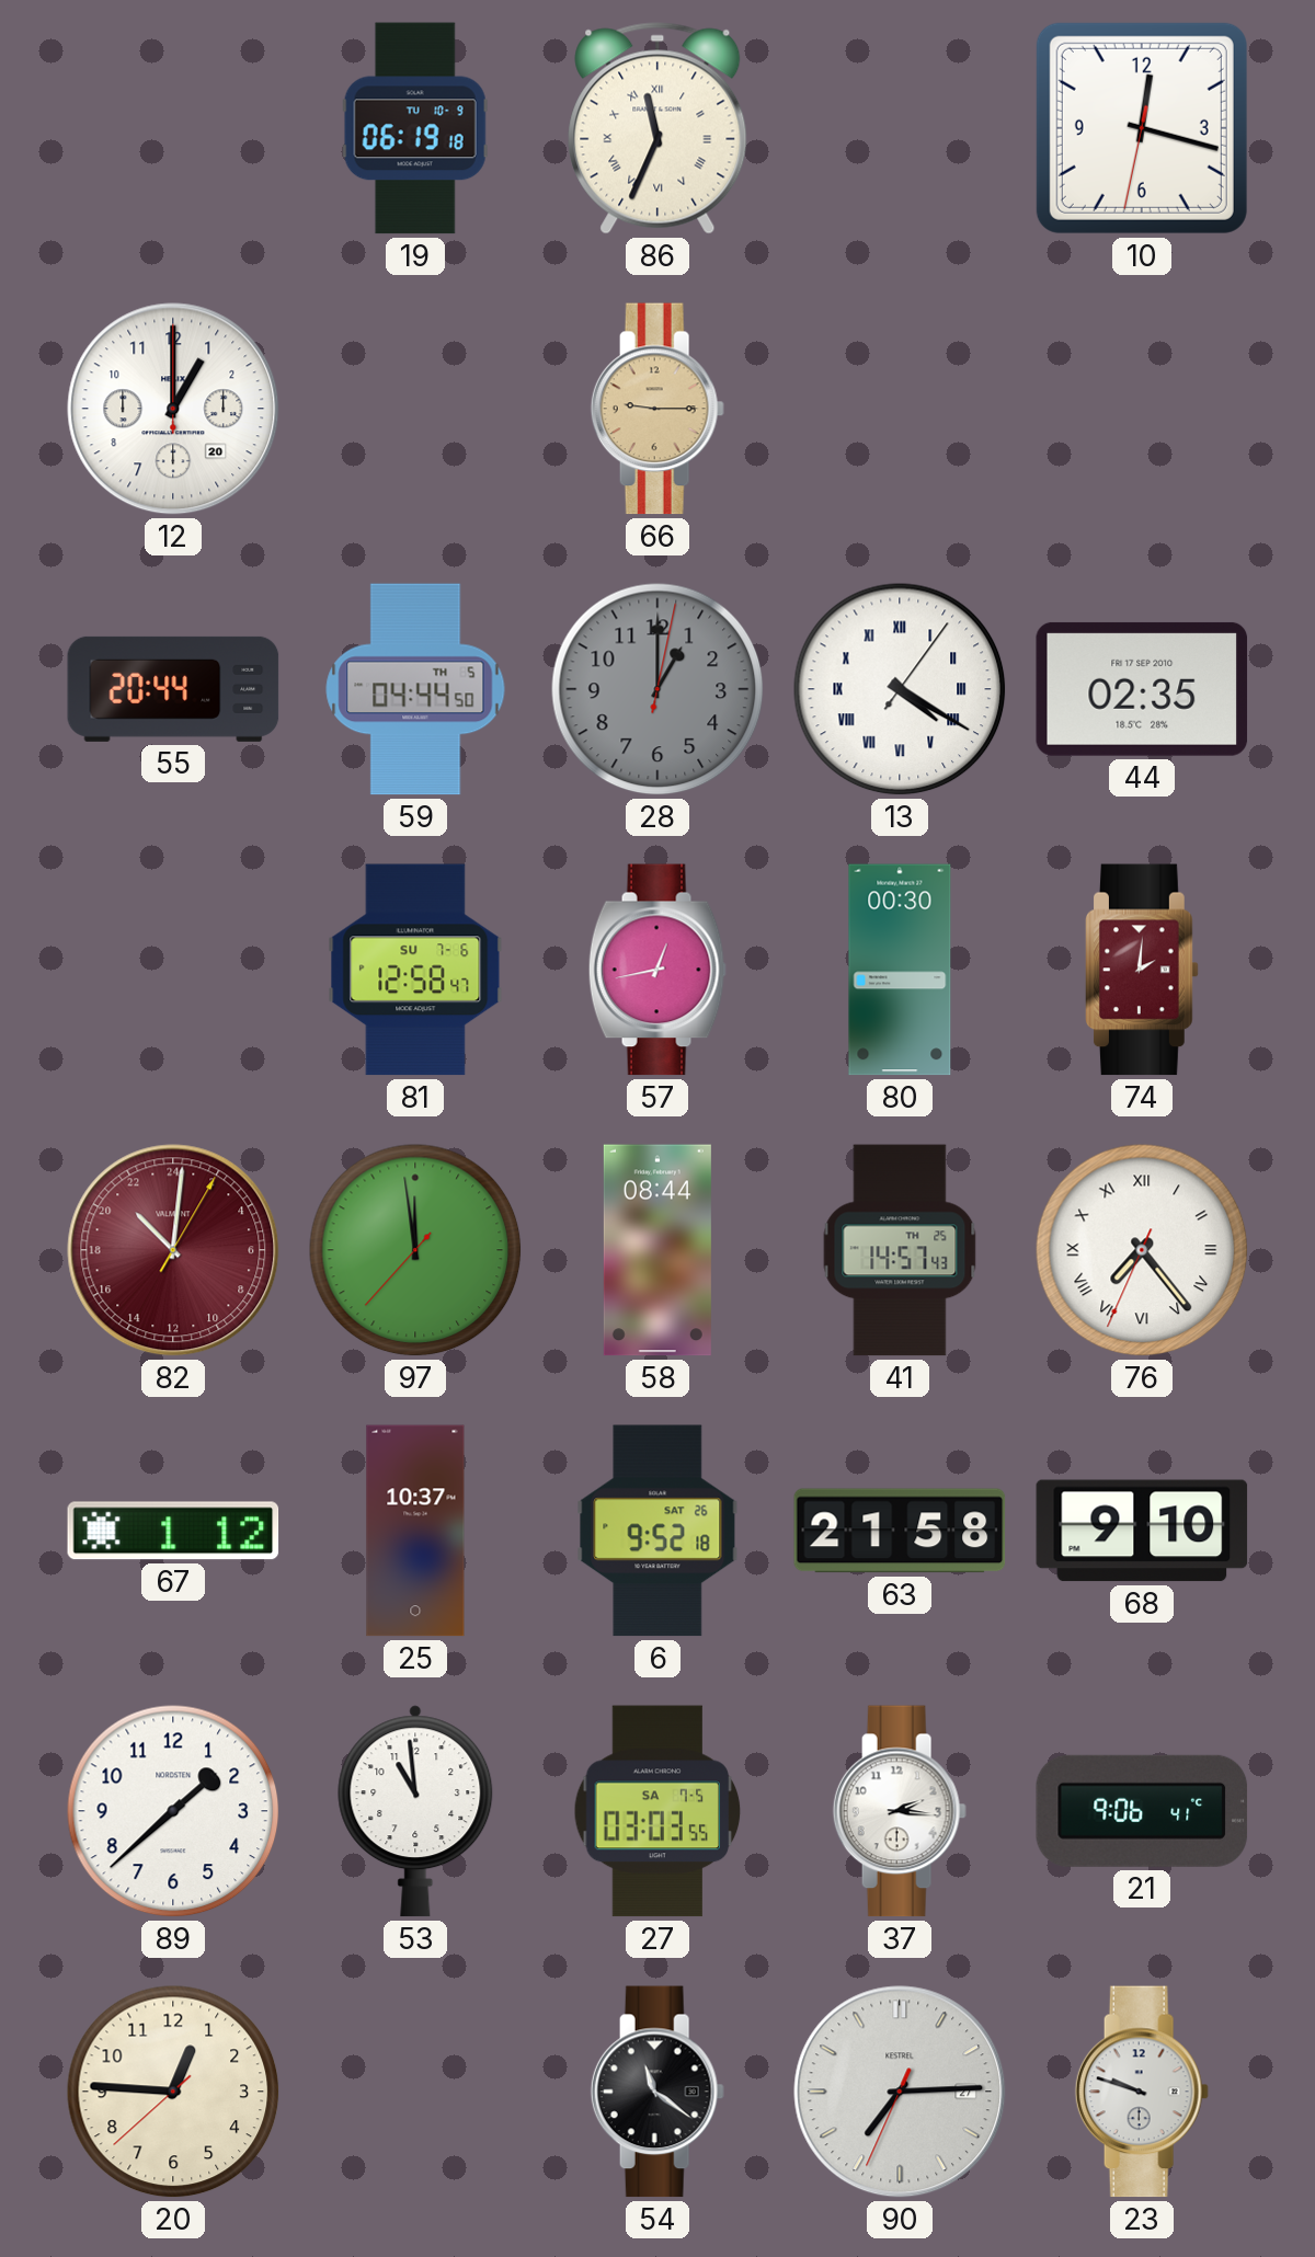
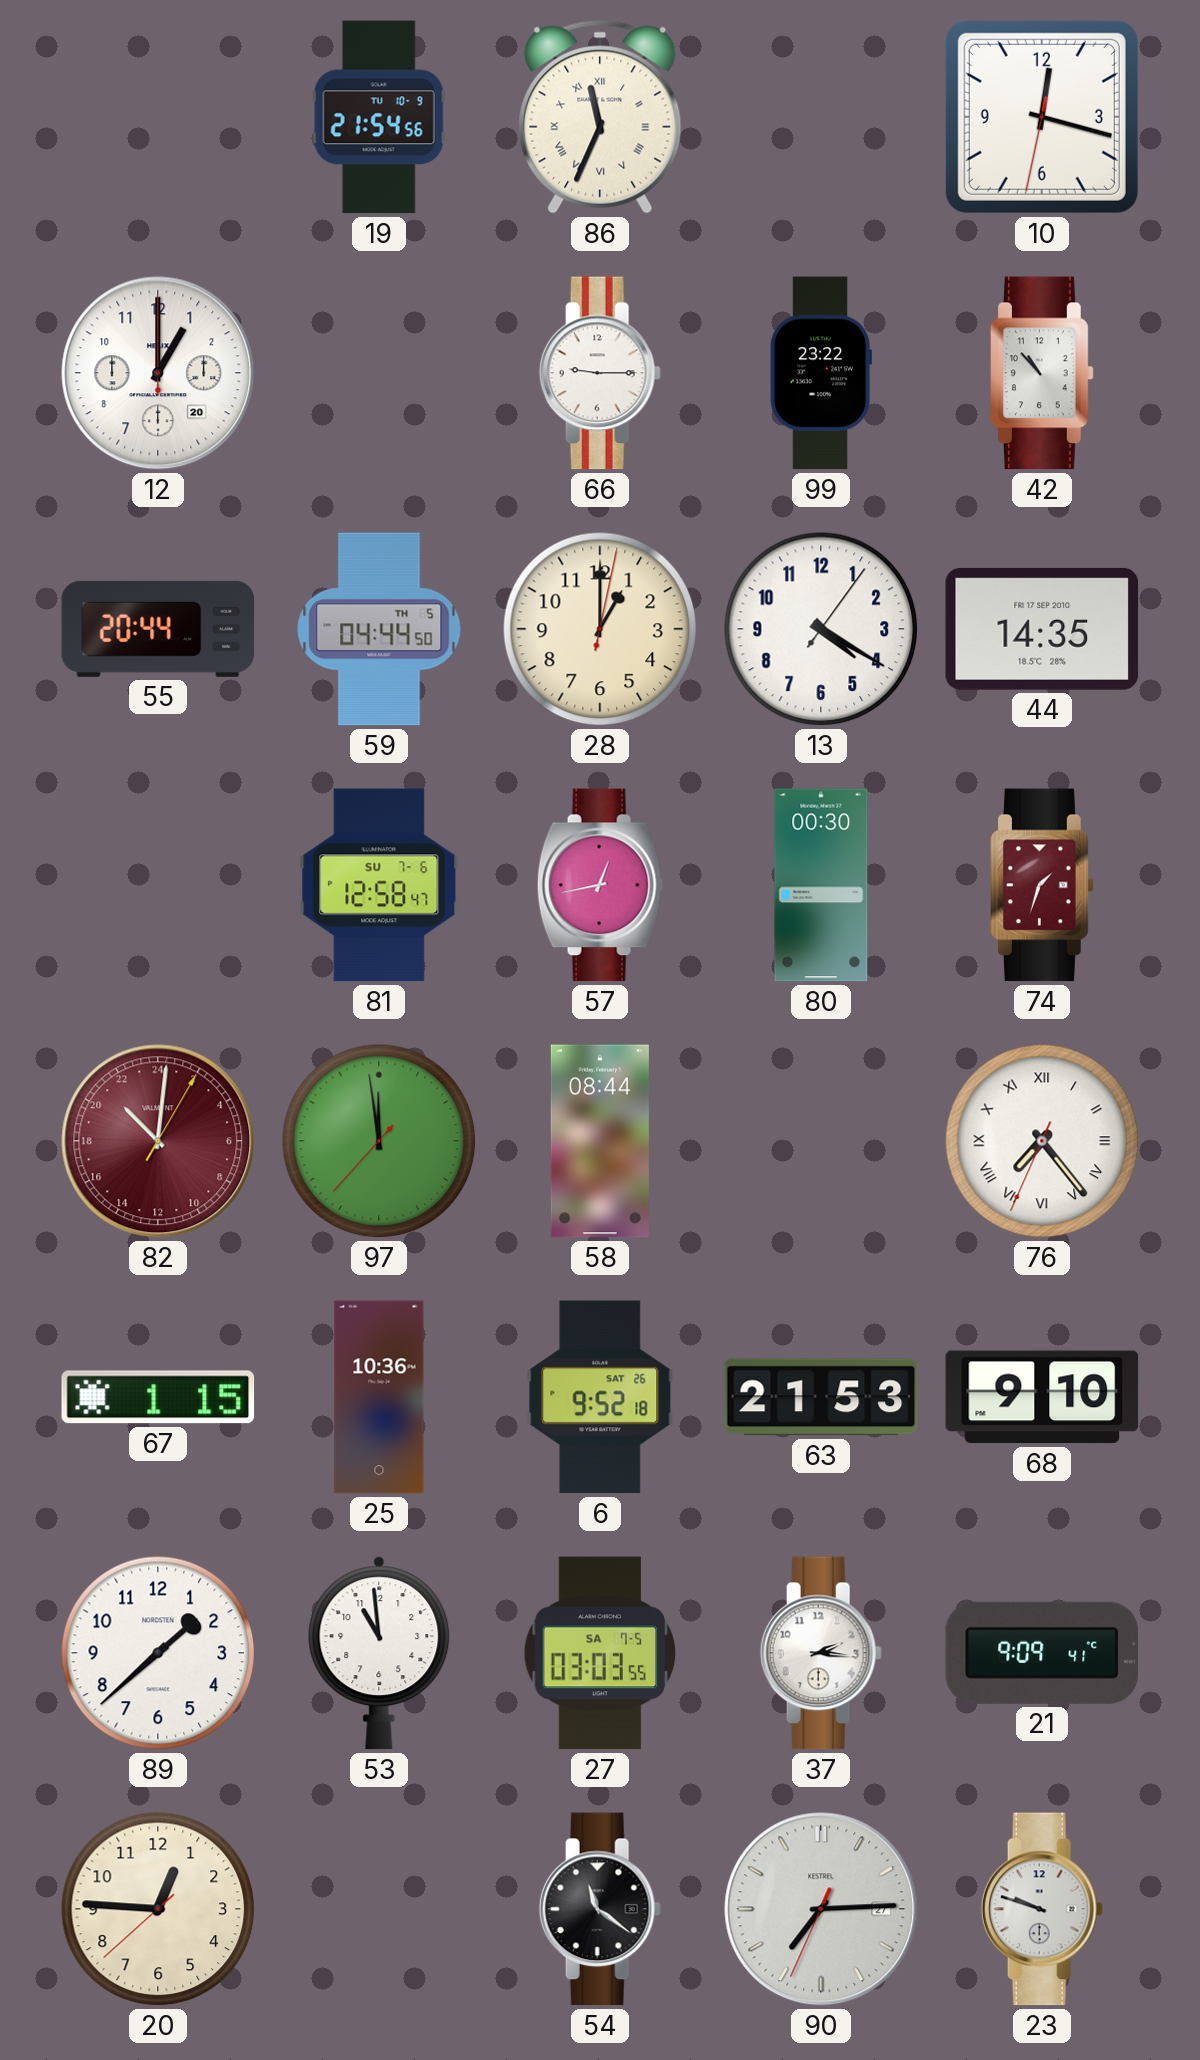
19: 06:19 -> 21:54
66 dial: champagne -> white
99: none -> 23:22
42: none -> 10:53
28 dial: grey -> cream
13 numerals: Roman -> Arabic
44: 02:35 -> 14:35
74: 2:01 -> 1:33
41: 14:57 -> none
67: 1:12 -> 1:15
25: 10:37 -> 10:36
63: 21:58 -> 21:53
21: 9:06 -> 9:09
